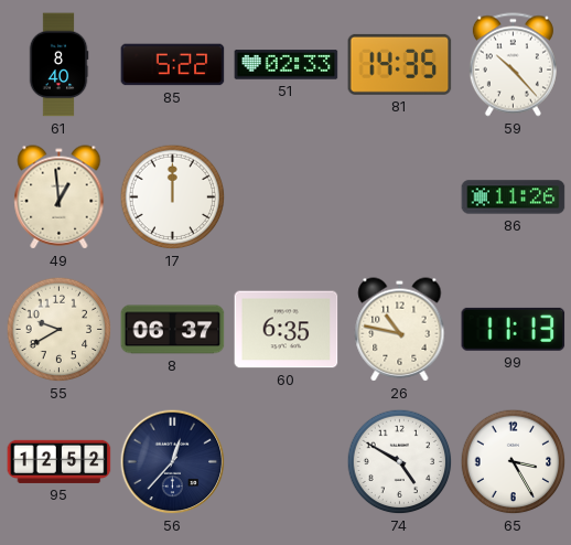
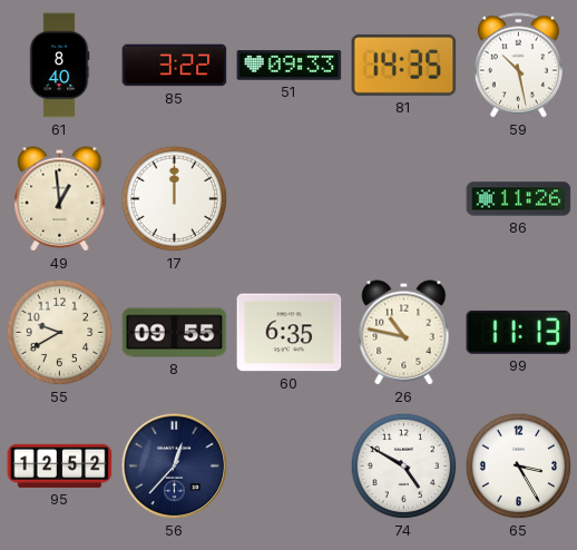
85: 5:22 -> 3:22
51: 02:33 -> 09:33
59: 10:23 -> 10:28
8: 06:37 -> 09:55
